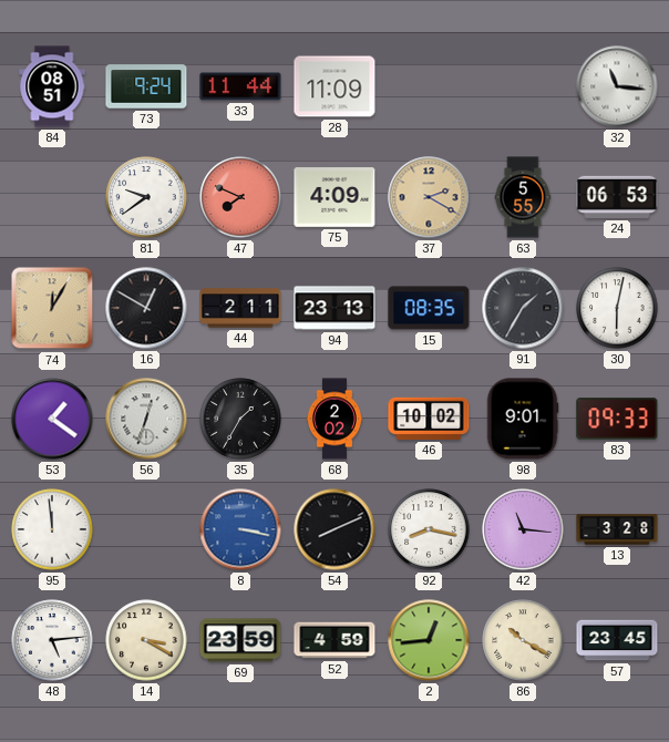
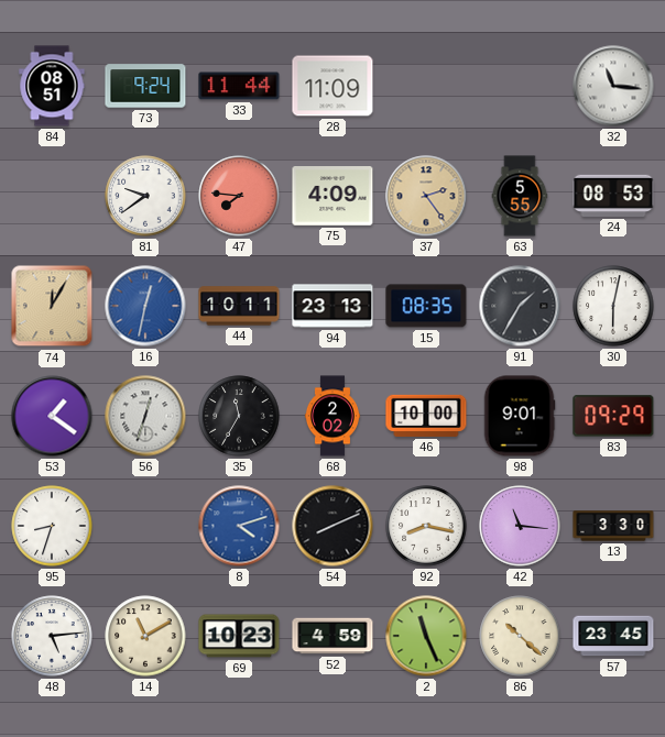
47: 7:49 -> 7:46
37: 2:20 -> 2:24
24: 06:53 -> 08:53
16: 12:50 -> 12:32
16 dial: black -> blue
44: 2:11 -> 10:11
35: 1:35 -> 11:35
46: 10:02 -> 10:00
83: 09:33 -> 09:29
95: 11:59 -> 8:33
8: 3:17 -> 4:12
13: 3:28 -> 3:30
14: 3:20 -> 11:10
69: 23:59 -> 10:23
2: 12:44 -> 11:26
86: 10:20 -> 10:22
